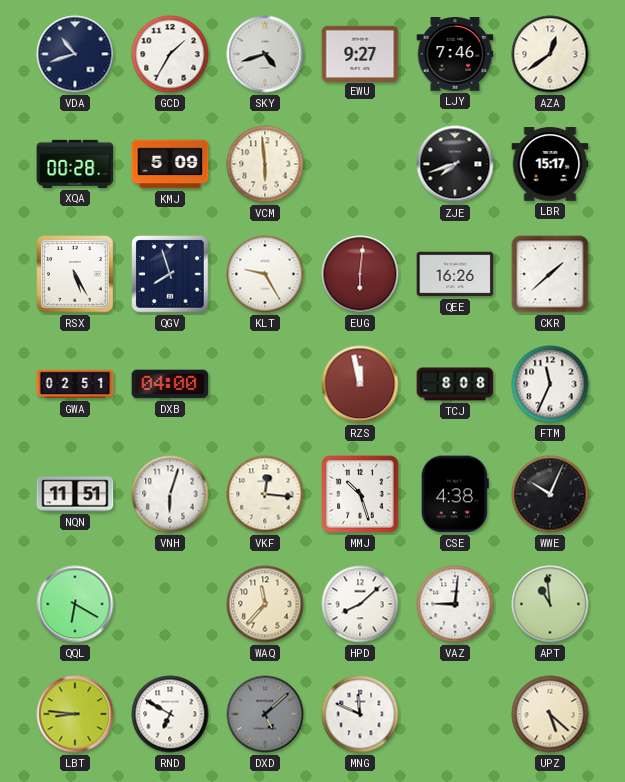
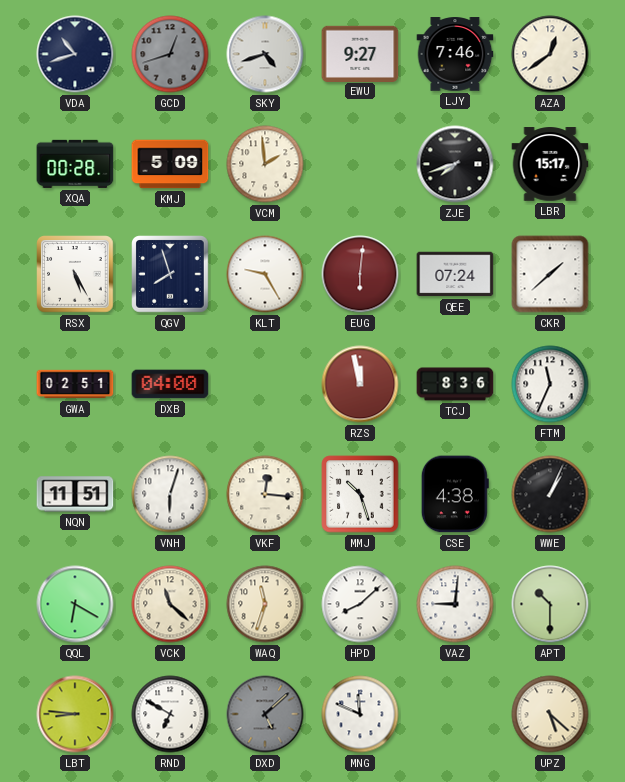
GCD: 1:35 -> 12:42
GCD dial: white -> grey
VCM: 5:59 -> 1:59
QEE: 16:26 -> 07:24
TCJ: 8:08 -> 8:36
WWE: 10:04 -> 1:04
VCK: none -> 11:22
WAQ: 11:37 -> 11:33
APT: 10:59 -> 10:30
